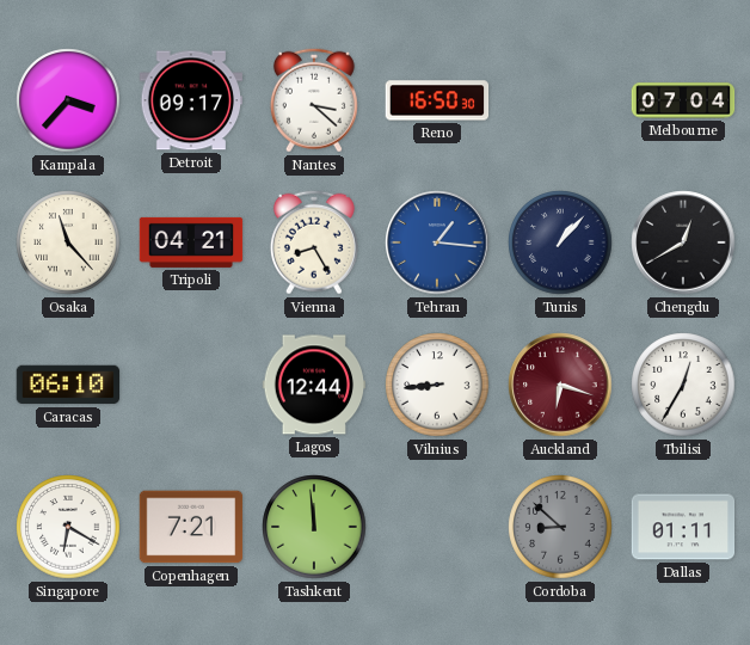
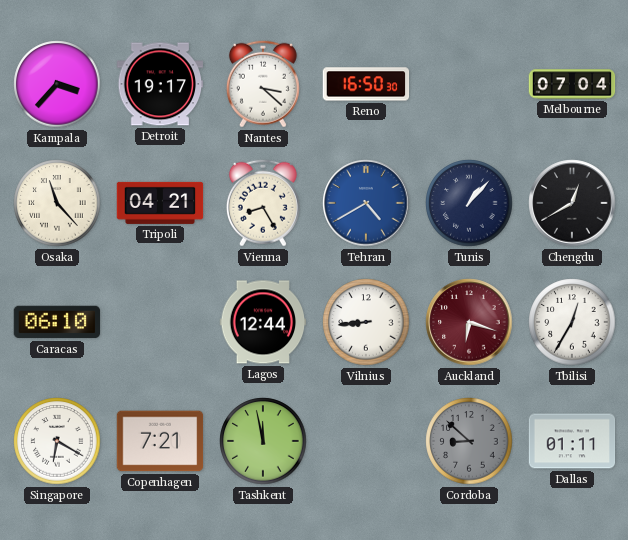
Detroit: 09:17 -> 19:17
Tehran: 1:16 -> 4:40
Tashkent: 11:59 -> 11:58
